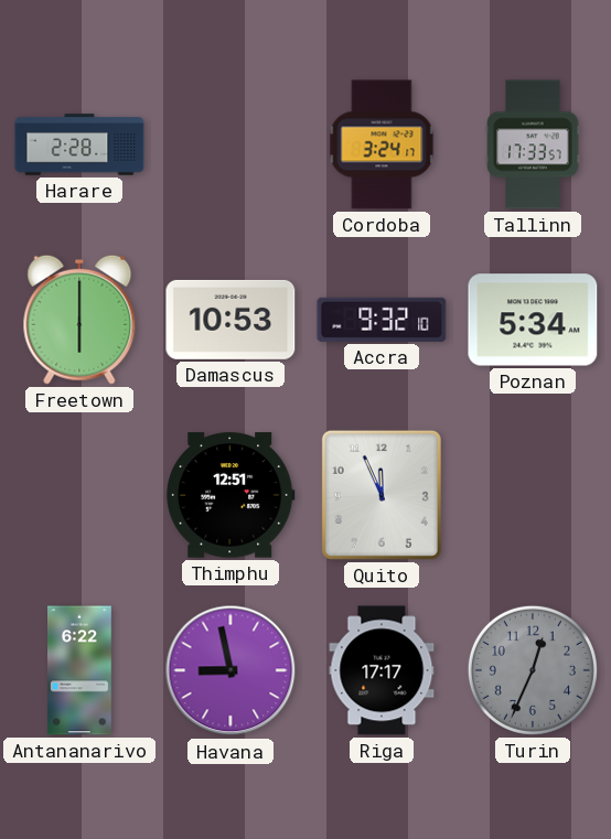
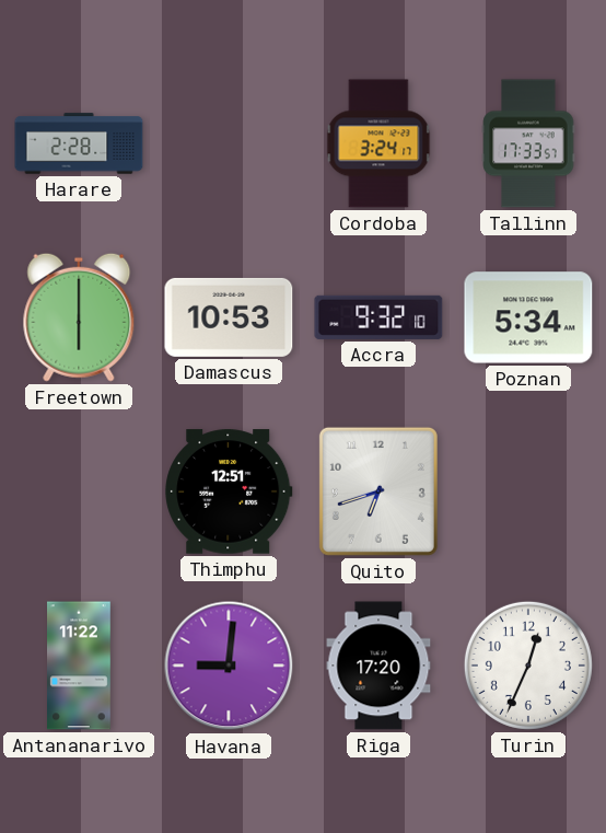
Quito: 11:56 -> 6:42
Antananarivo: 6:22 -> 11:22
Havana: 8:58 -> 9:01
Riga: 17:17 -> 17:20
Turin dial: grey -> white
